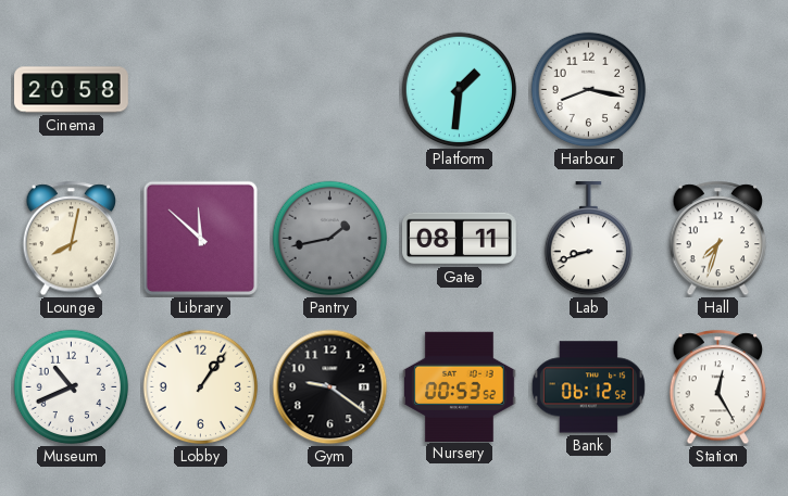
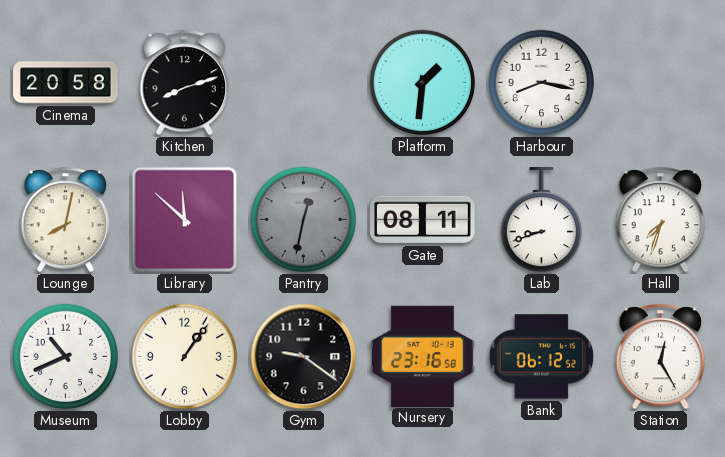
Kitchen: none -> 8:12
Pantry: 1:43 -> 12:32
Nursery: 00:53 -> 23:16
